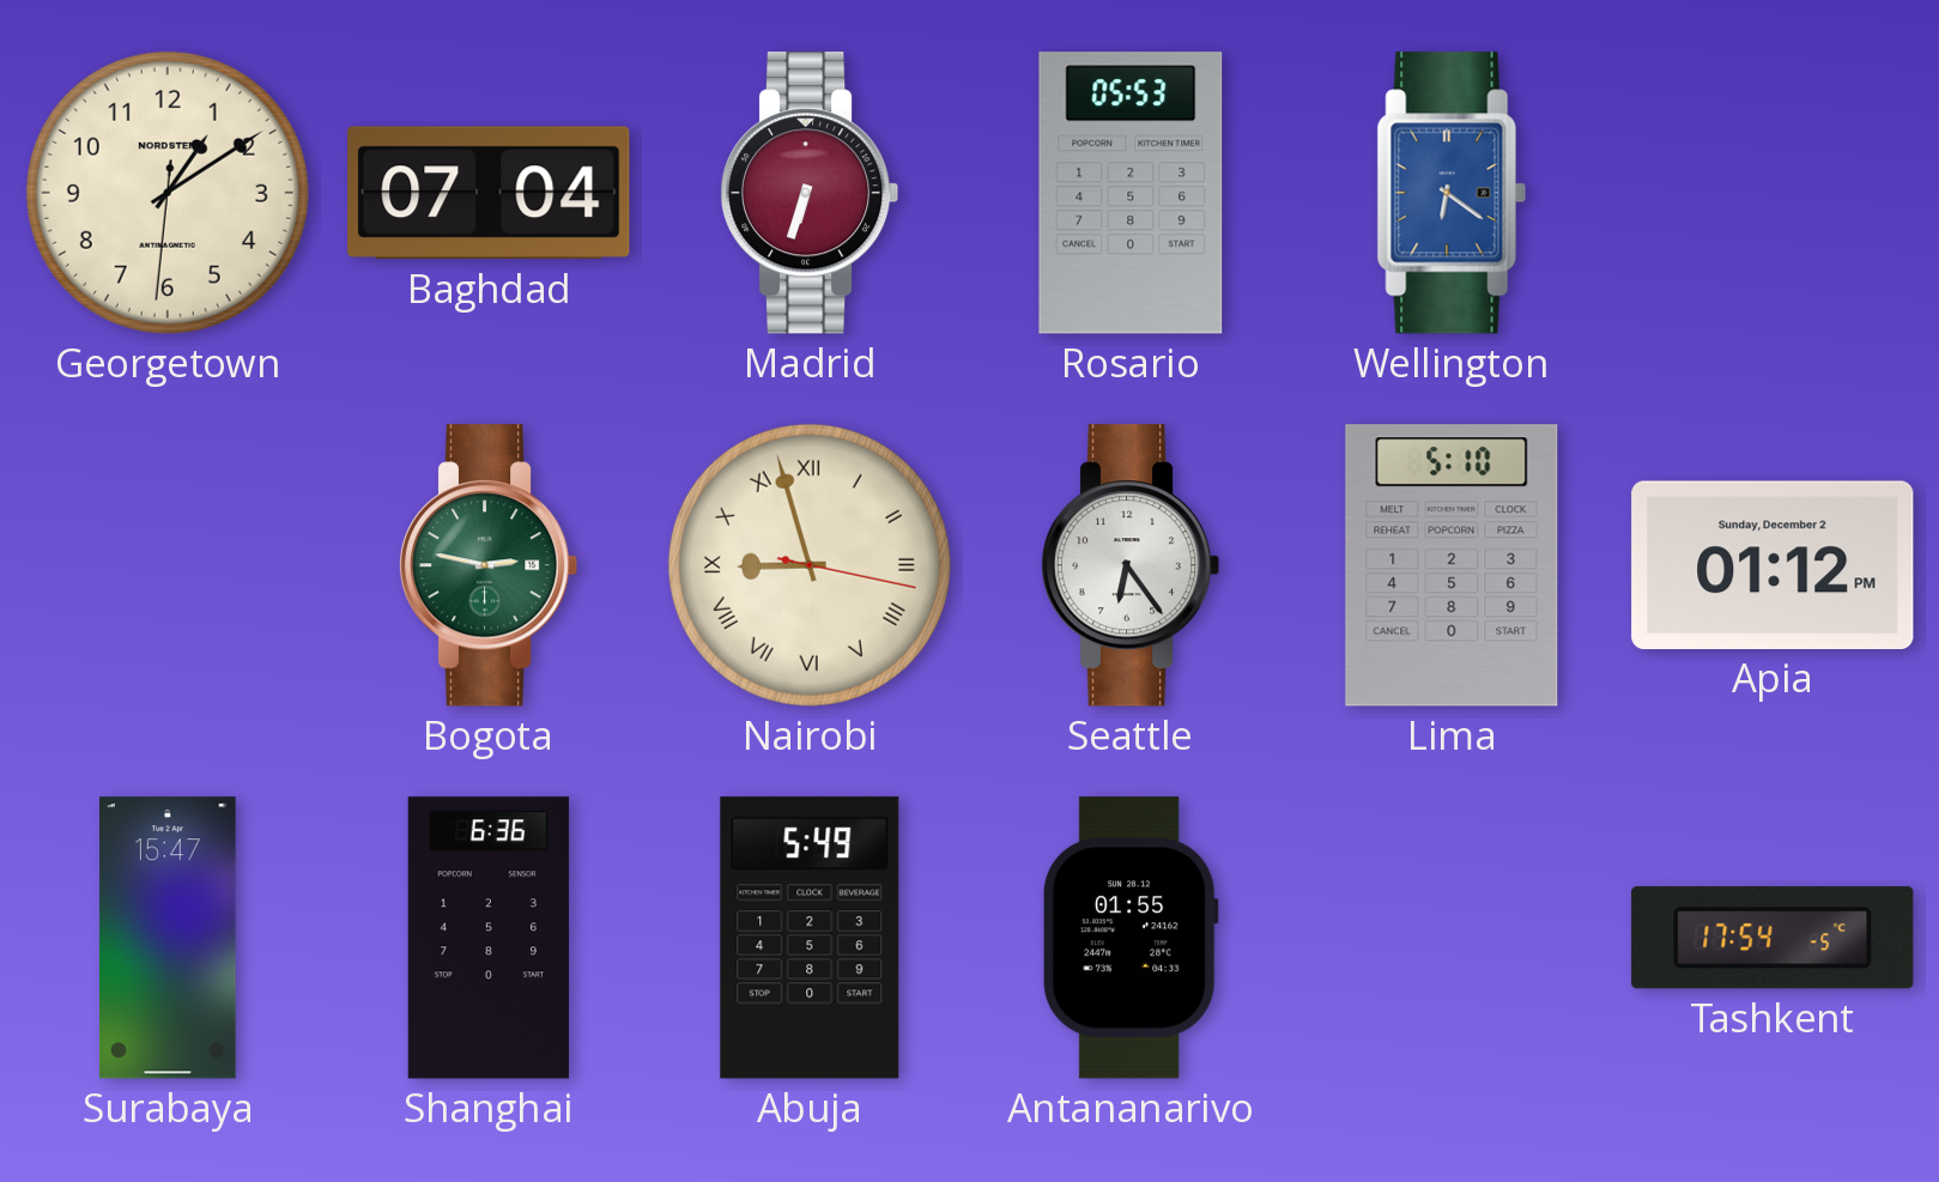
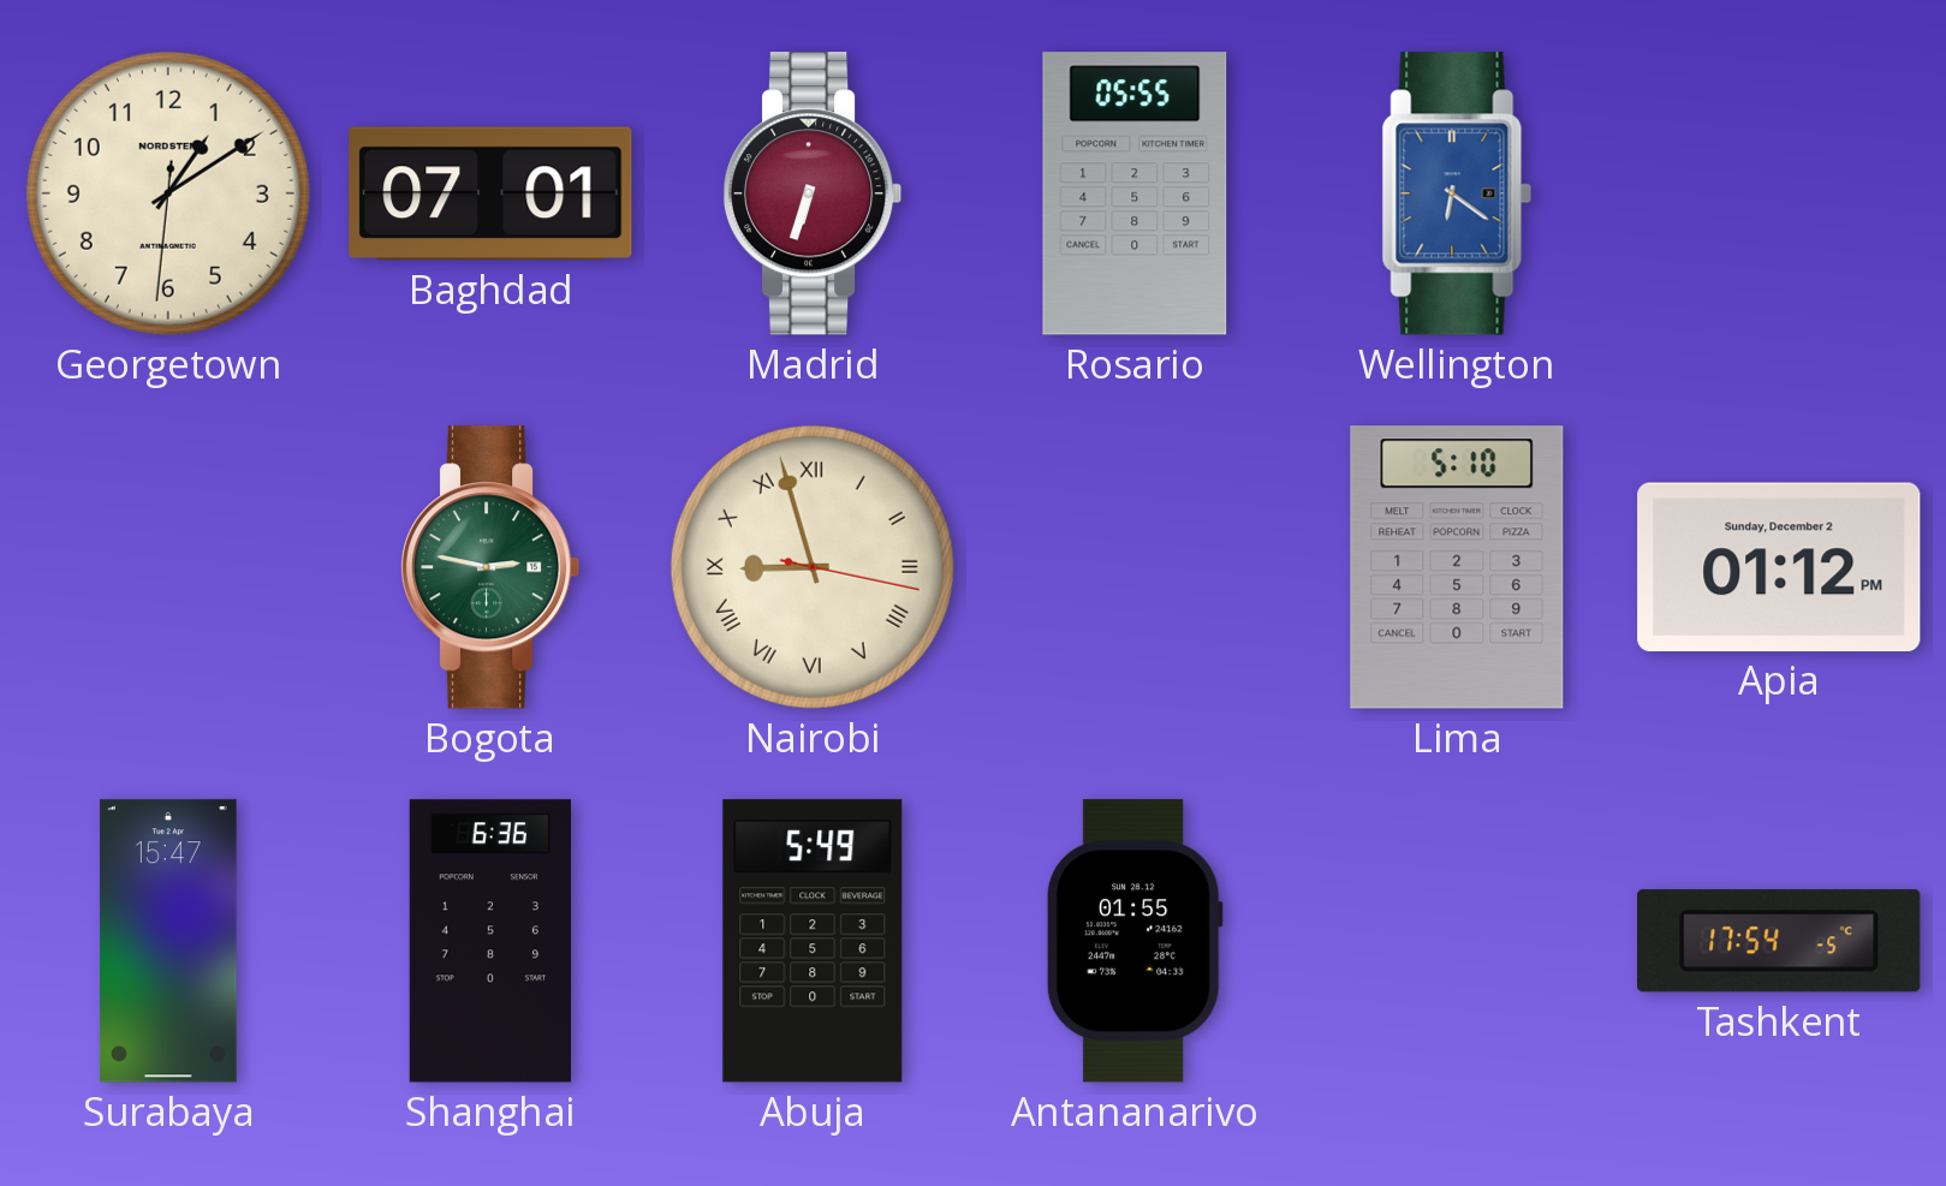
Baghdad: 07:04 -> 07:01
Rosario: 05:53 -> 05:55
Seattle: 6:24 -> none
